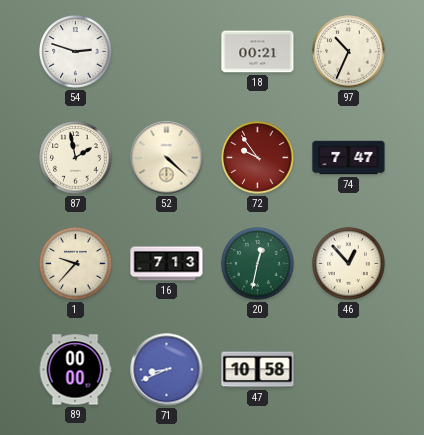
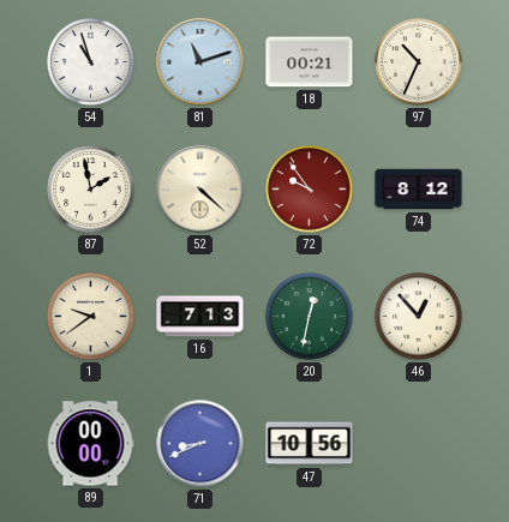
54: 2:48 -> 10:57
81: none -> 11:12
74: 7:47 -> 8:12
1: 9:37 -> 9:39
47: 10:58 -> 10:56
